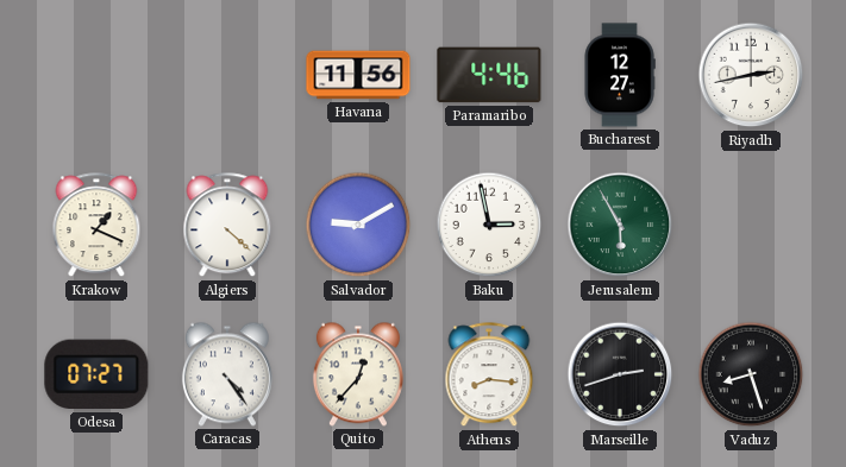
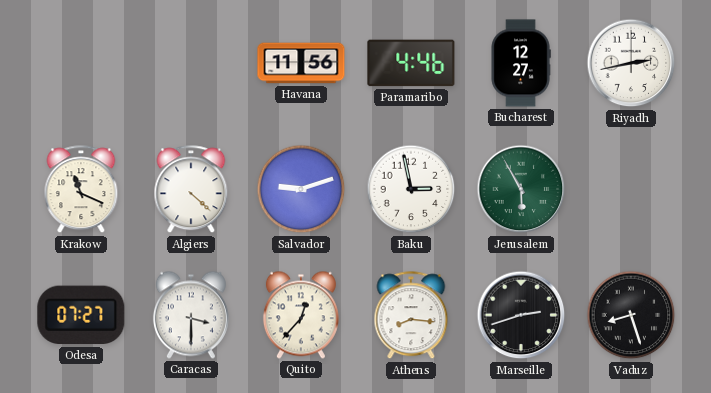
Krakow: 1:19 -> 11:19
Salvador: 9:10 -> 9:12
Caracas: 4:24 -> 3:30
